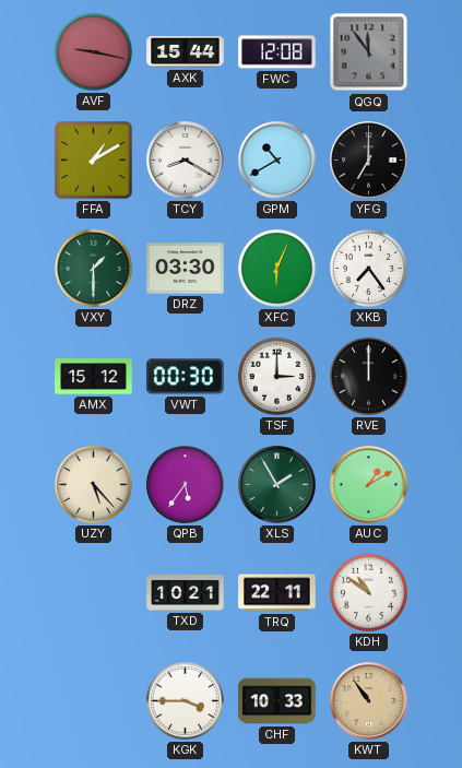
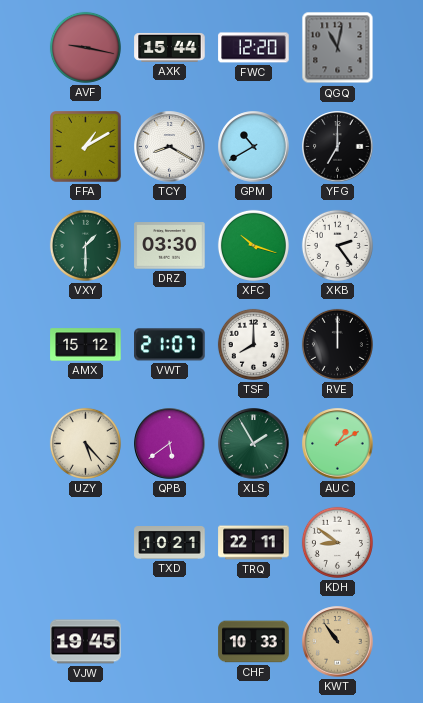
FWC: 12:08 -> 12:20
QGQ: 11:54 -> 11:02
XFC: 6:04 -> 10:18
XKB: 7:24 -> 2:24
VWT: 00:30 -> 21:07
TSF: 3:00 -> 8:00
QPB: 5:36 -> 5:39
KDH: 10:51 -> 8:51
VJW: none -> 19:45
KGK: 3:45 -> none
